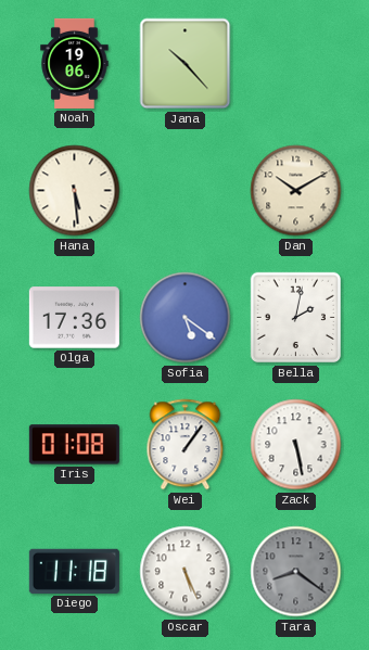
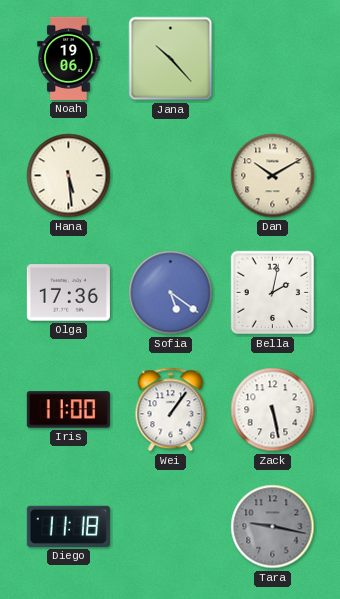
Iris: 01:08 -> 11:00
Oscar: 5:26 -> none
Tara: 8:21 -> 9:17
